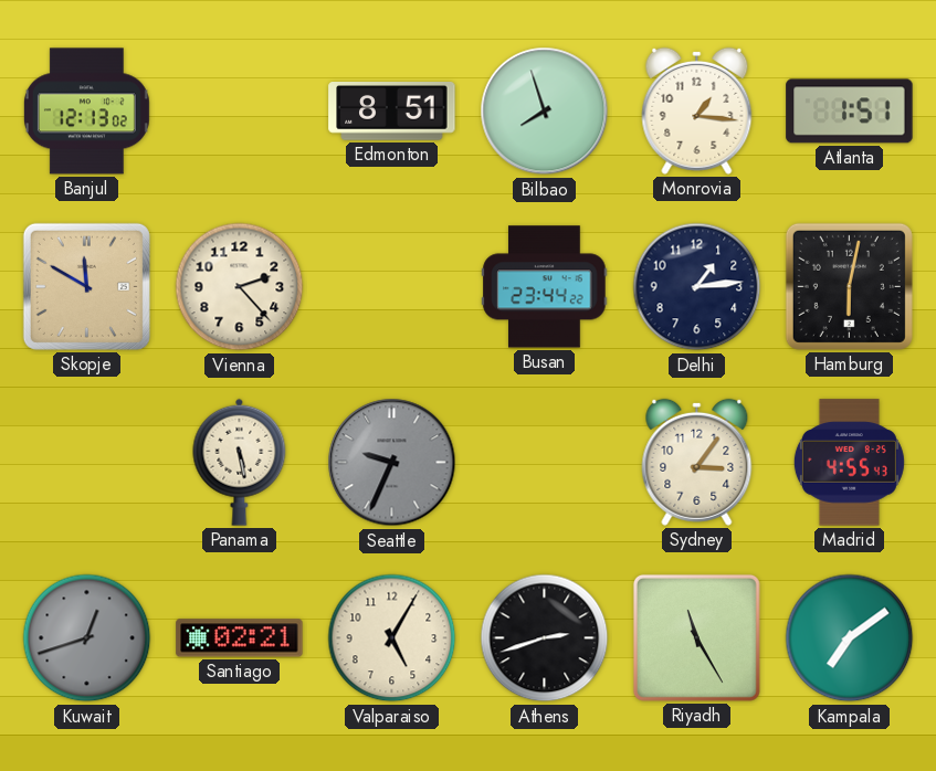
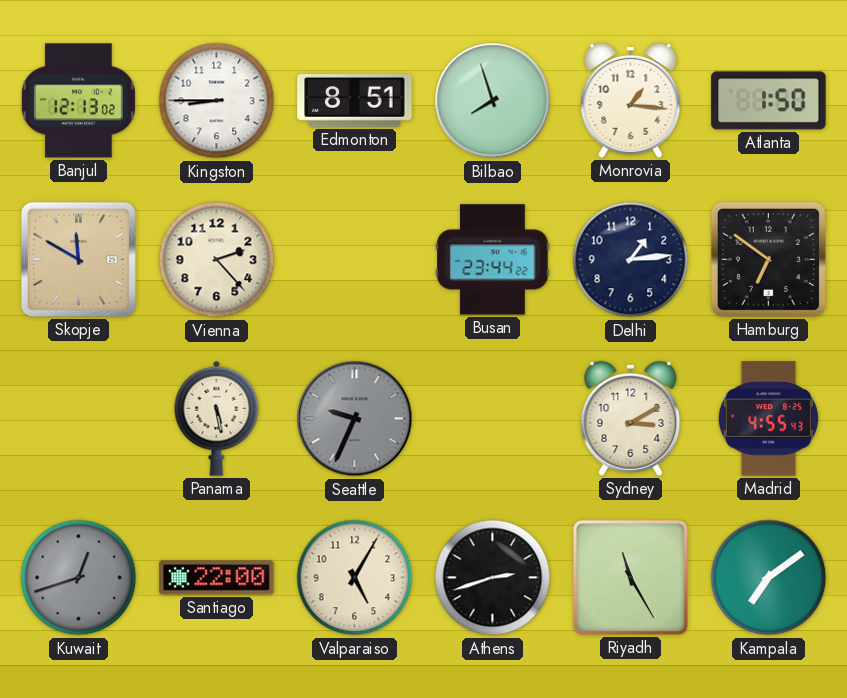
Kingston: none -> 8:45
Atlanta: 1:51 -> 1:50
Hamburg: 6:02 -> 6:51
Sydney: 3:06 -> 3:10
Santiago: 02:21 -> 22:00
